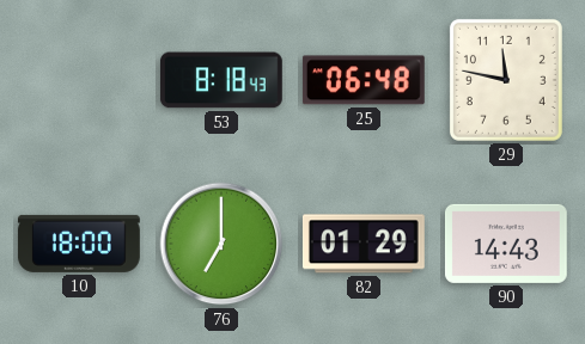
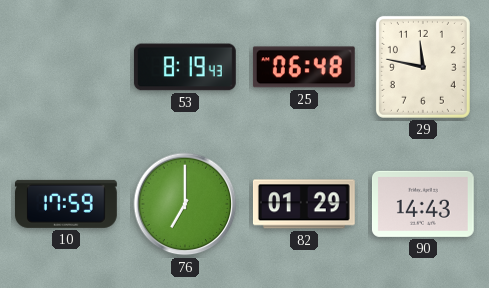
53: 8:18 -> 8:19
10: 18:00 -> 17:59
